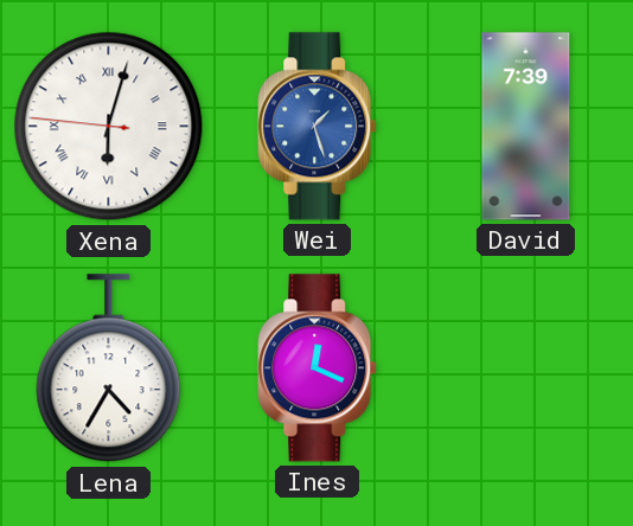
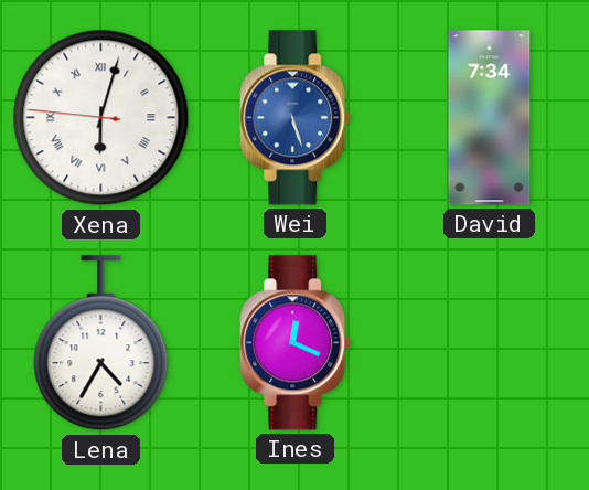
Wei: 1:27 -> 5:27
David: 7:39 -> 7:34
